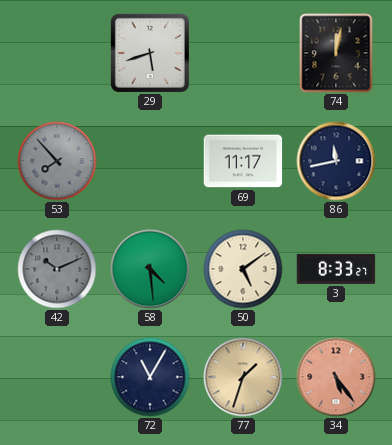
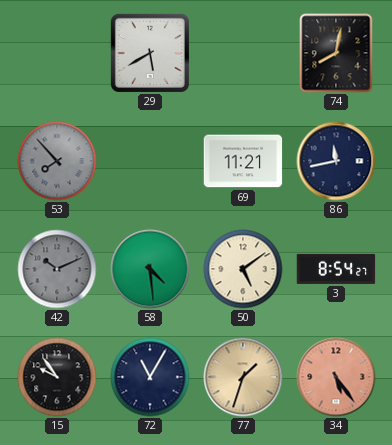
29: 5:42 -> 5:40
74: 12:02 -> 8:02
69: 11:17 -> 11:21
3: 8:33 -> 8:54
15: none -> 9:54
